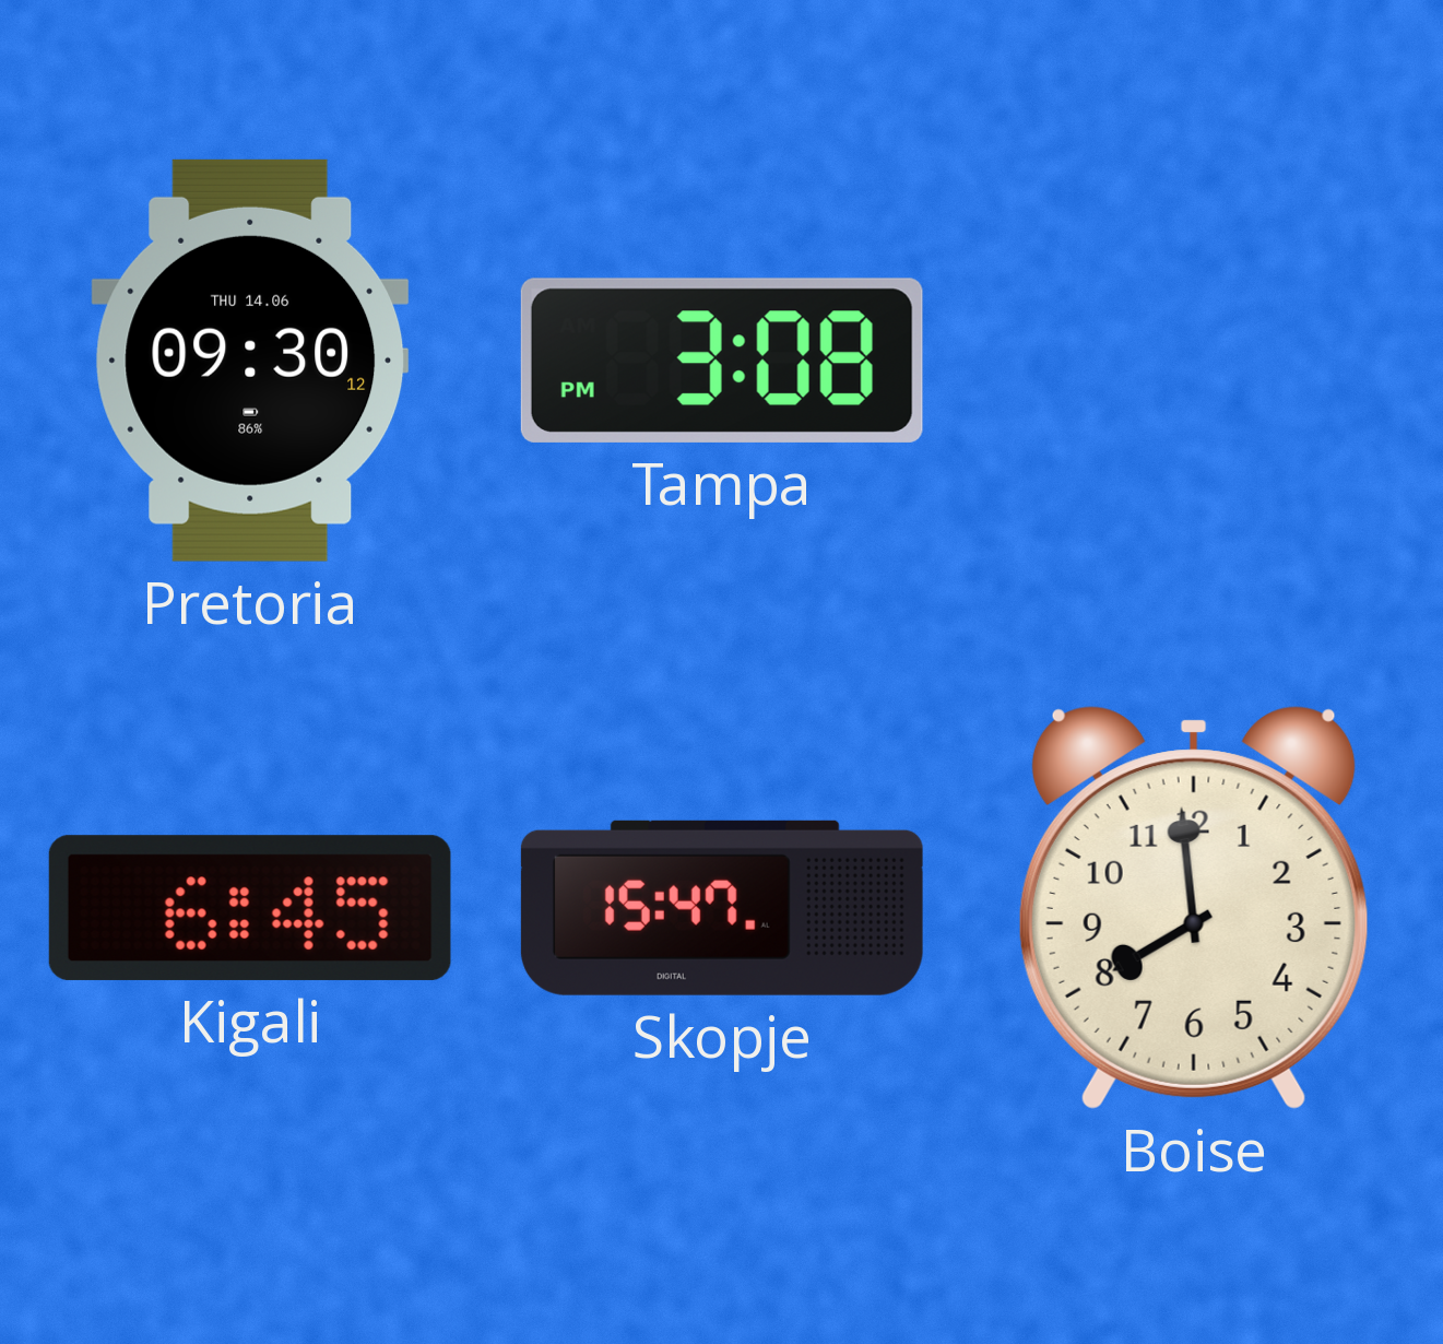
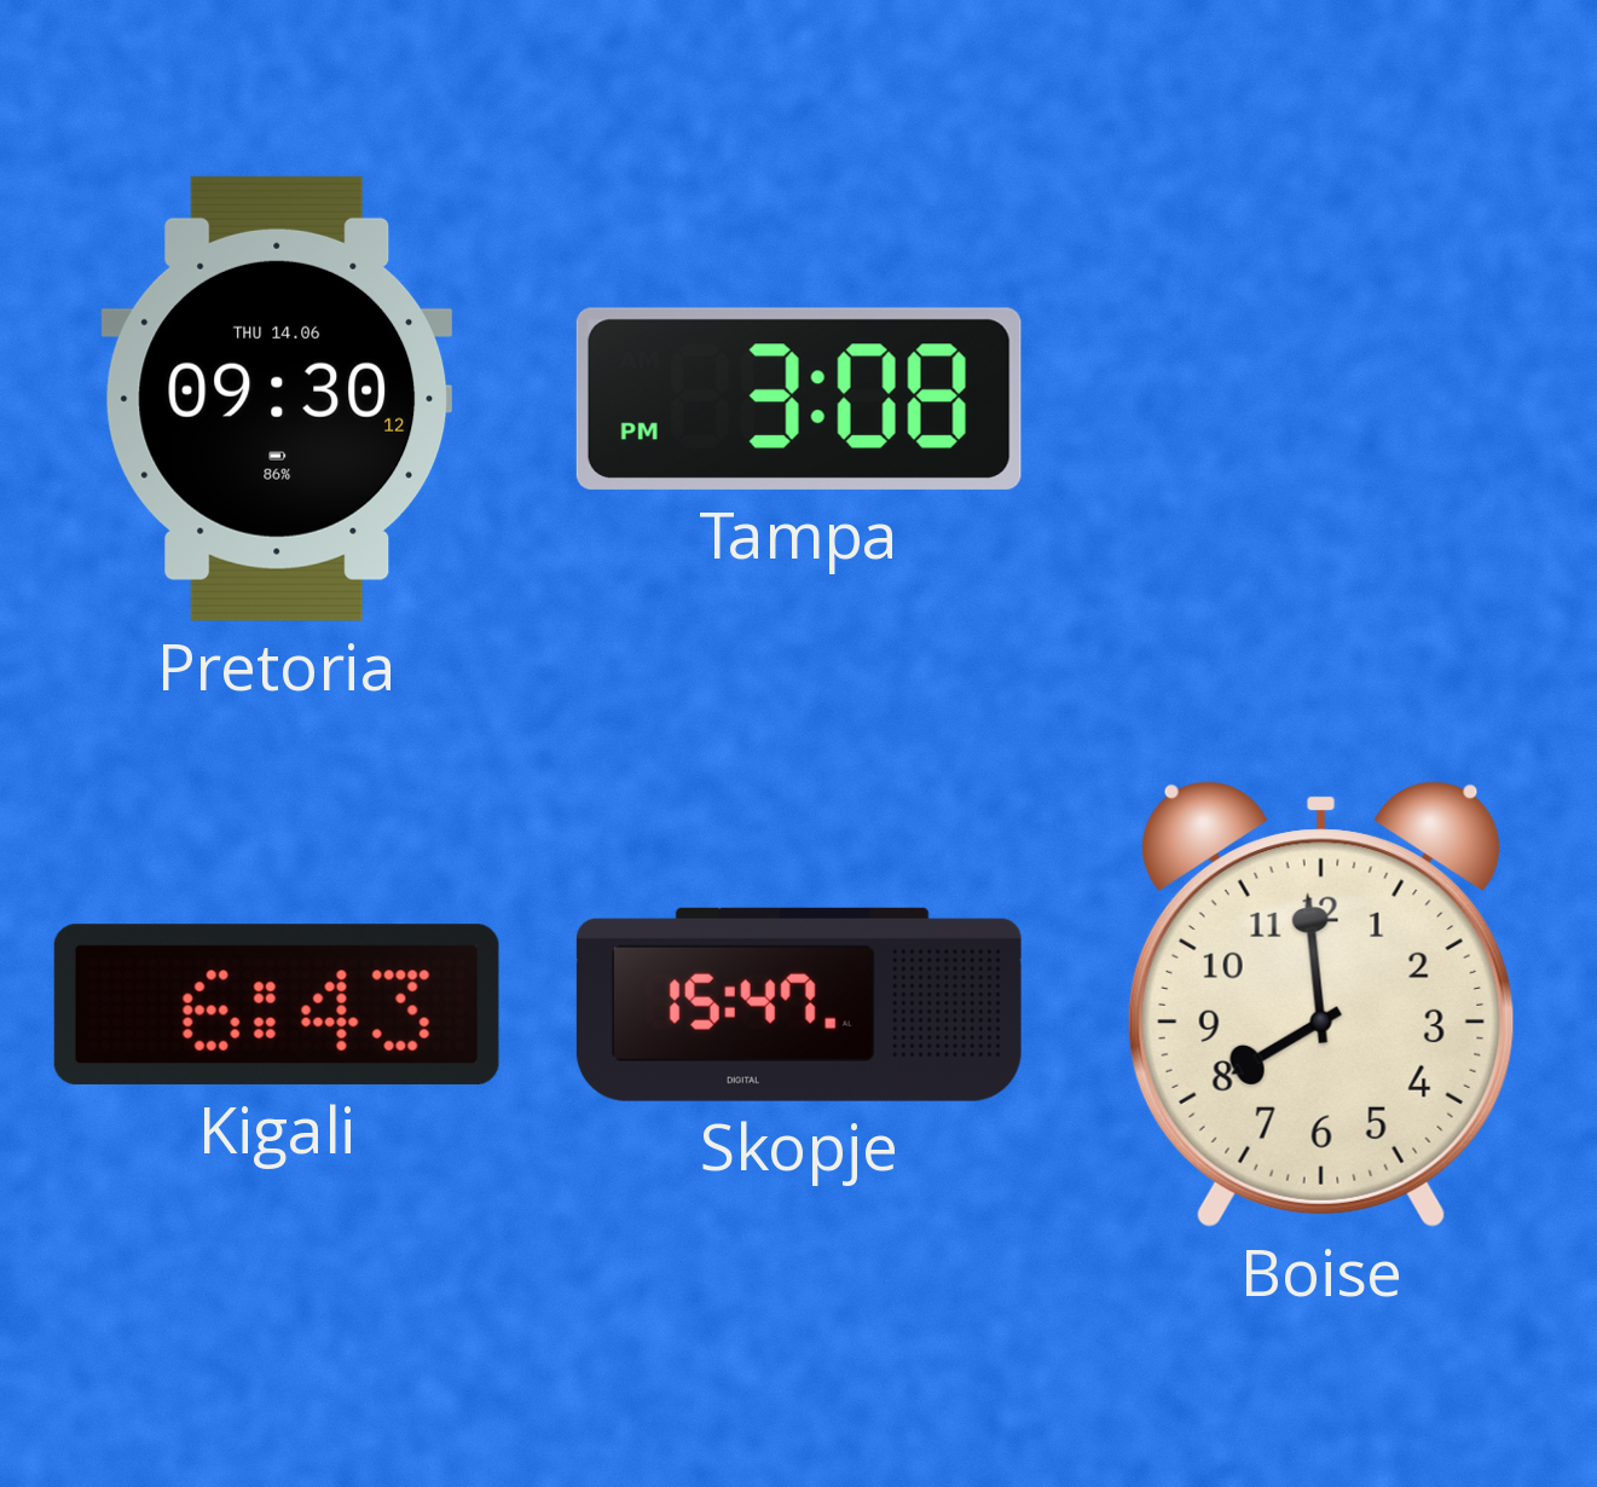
Kigali: 6:45 -> 6:43
